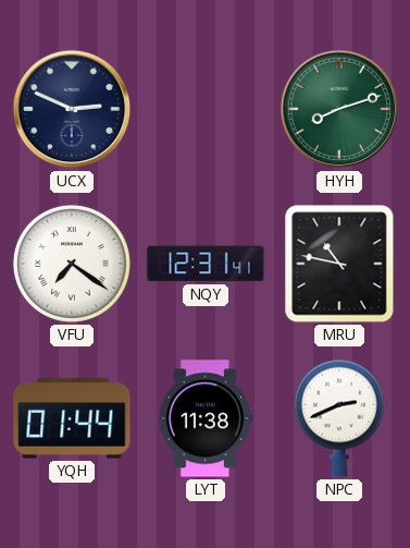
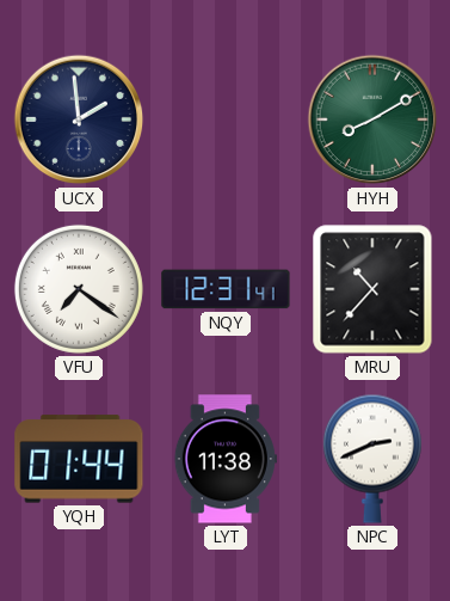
UCX: 2:49 -> 1:59
HYH: 8:12 -> 8:10
MRU: 10:47 -> 10:37
